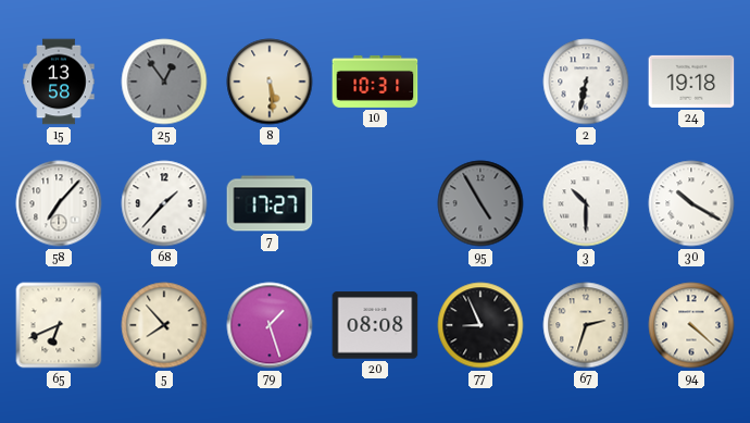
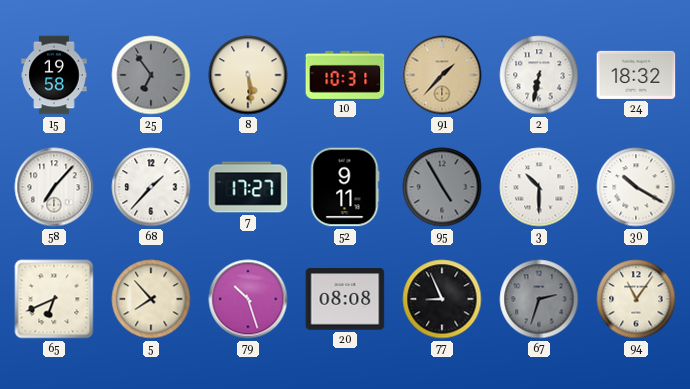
15: 13:58 -> 19:58
25: 12:54 -> 6:54
91: none -> 1:37
24: 19:18 -> 18:32
52: none -> 9:11
79: 1:27 -> 10:27
67 dial: cream -> grey
94: 4:22 -> 11:06
